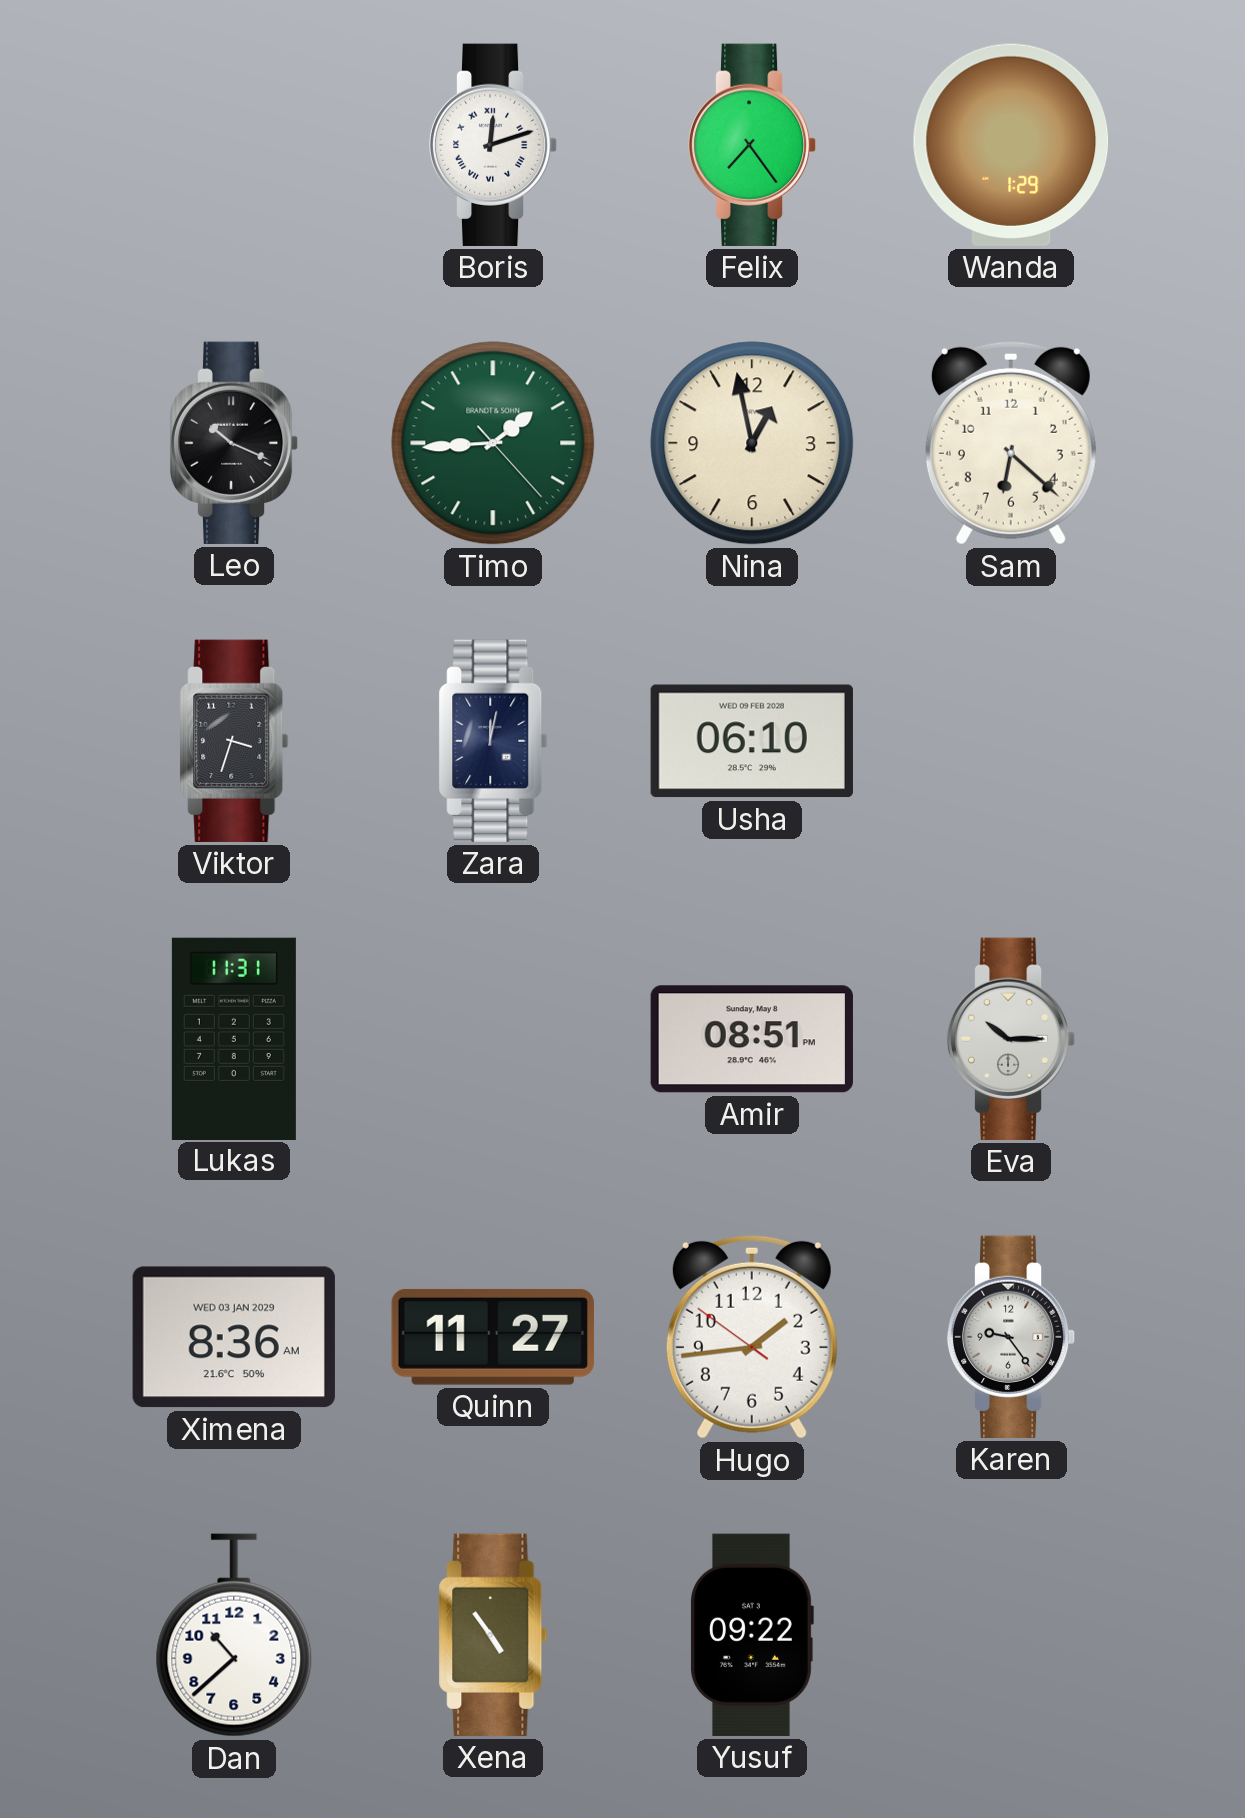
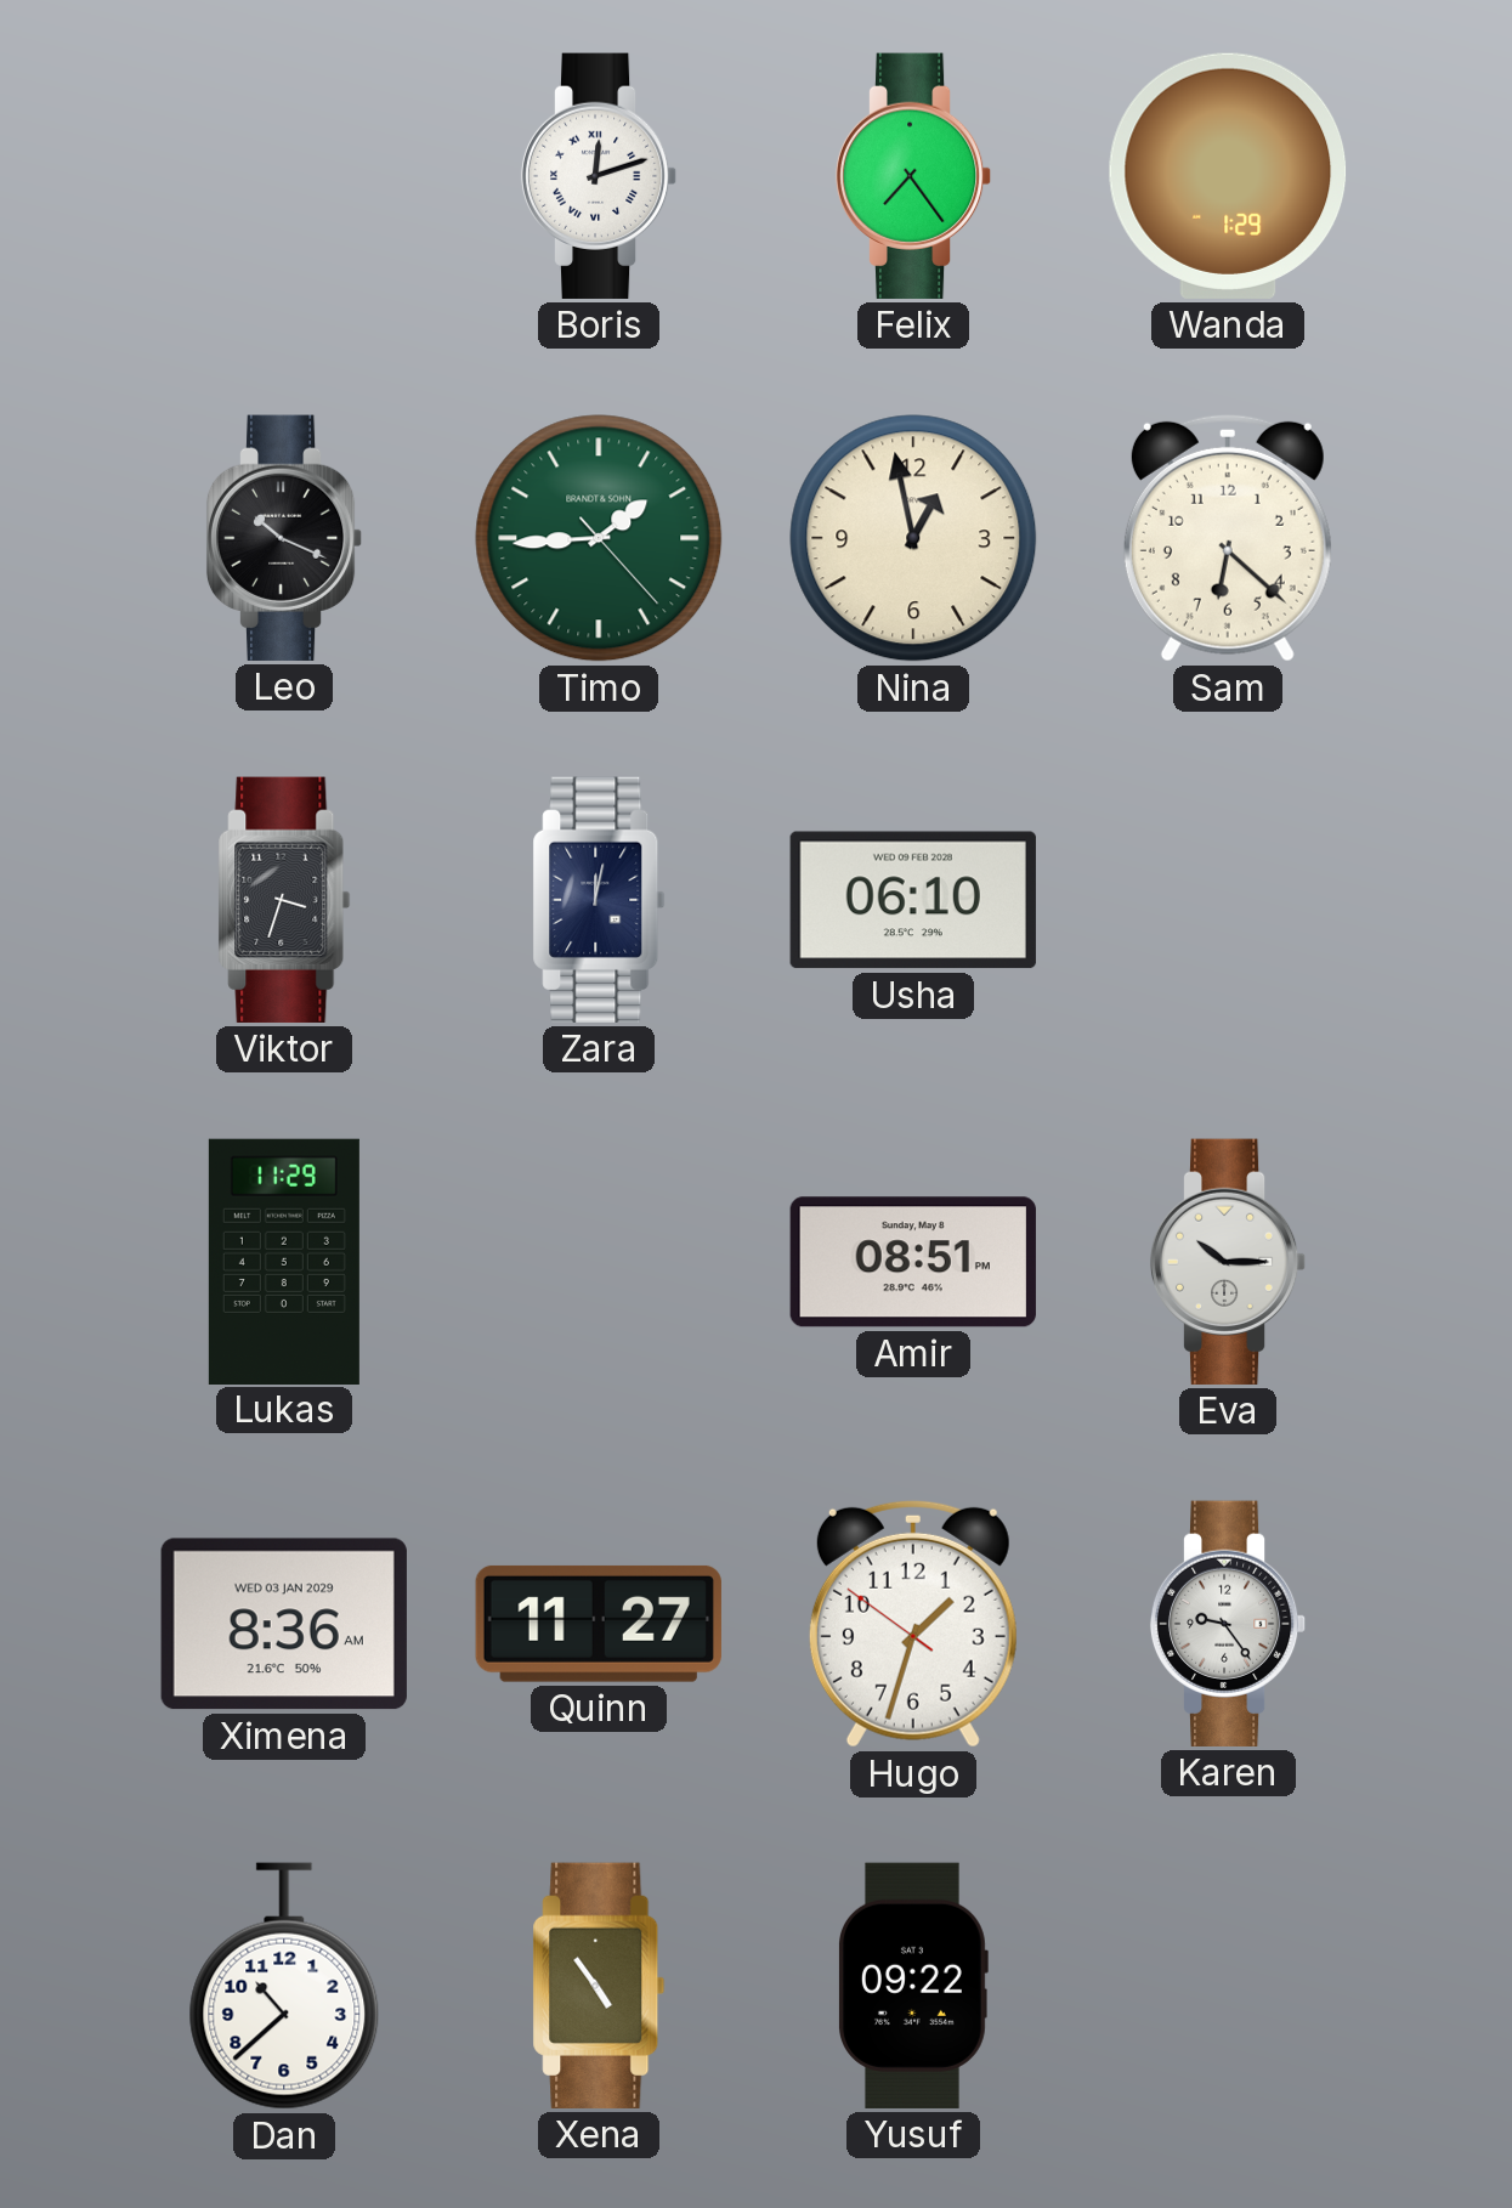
Lukas: 11:31 -> 11:29
Hugo: 1:43 -> 1:32
